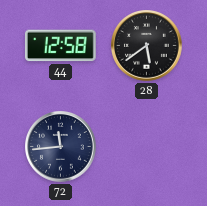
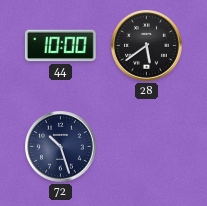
44: 12:58 -> 10:00
72: 11:44 -> 10:27
